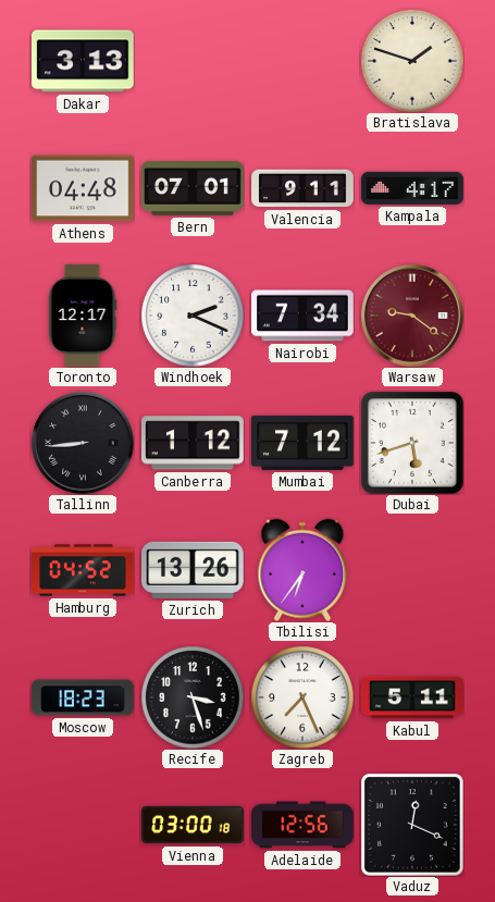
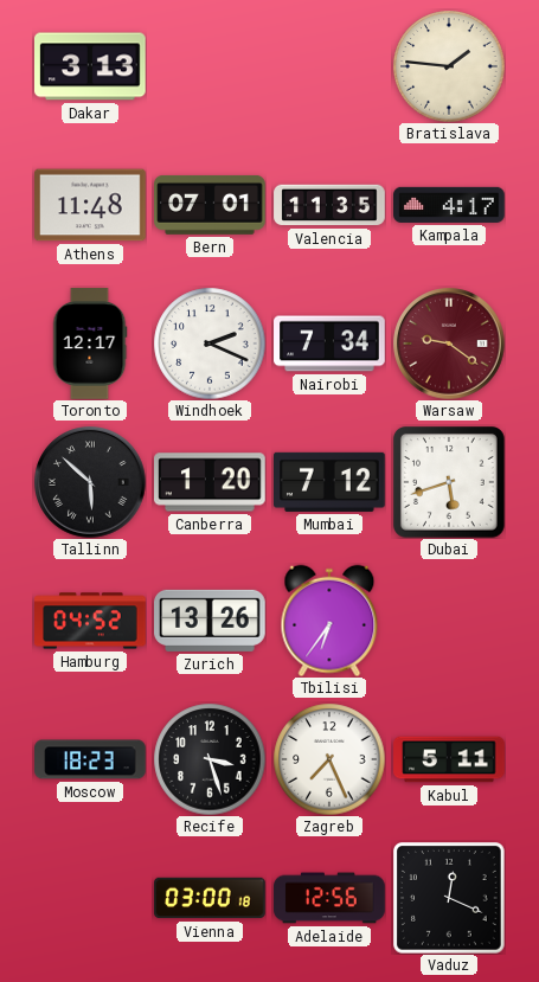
Bratislava: 1:48 -> 1:46
Athens: 04:48 -> 11:48
Valencia: 9:11 -> 11:35
Tallinn: 8:44 -> 5:52
Canberra: 1:12 -> 1:20
